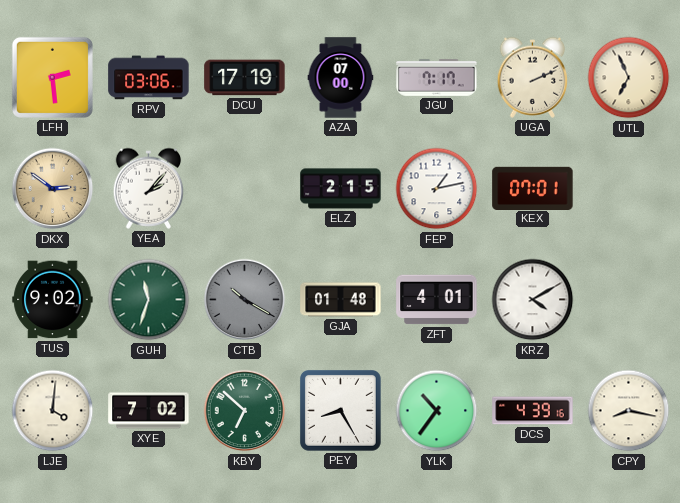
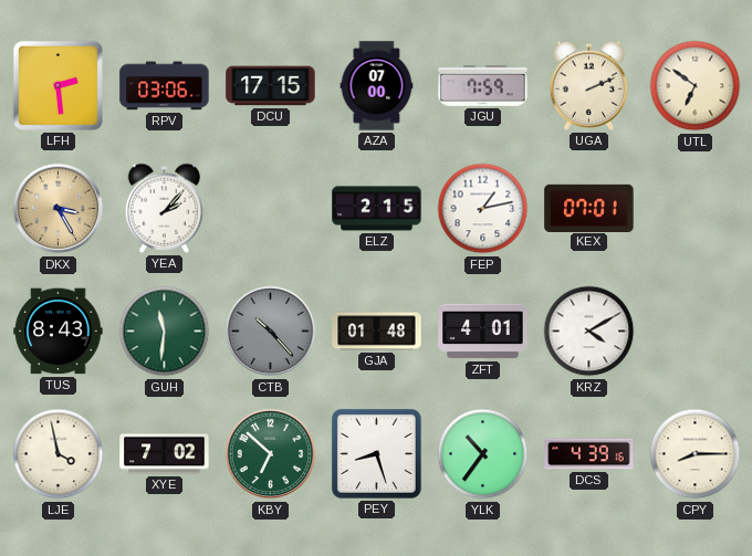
DCU: 17:19 -> 17:15
JGU: 7:17 -> 7:59
UTL: 6:56 -> 6:51
DKX: 2:51 -> 3:25
TUS: 9:02 -> 8:43
GUH: 11:33 -> 11:31
CTB: 10:20 -> 10:23
LJE: 4:01 -> 3:58
PEY: 8:25 -> 8:27
CPY: 8:17 -> 8:15
